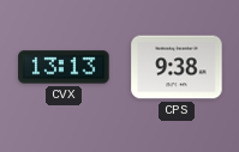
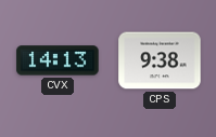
CVX: 13:13 -> 14:13
